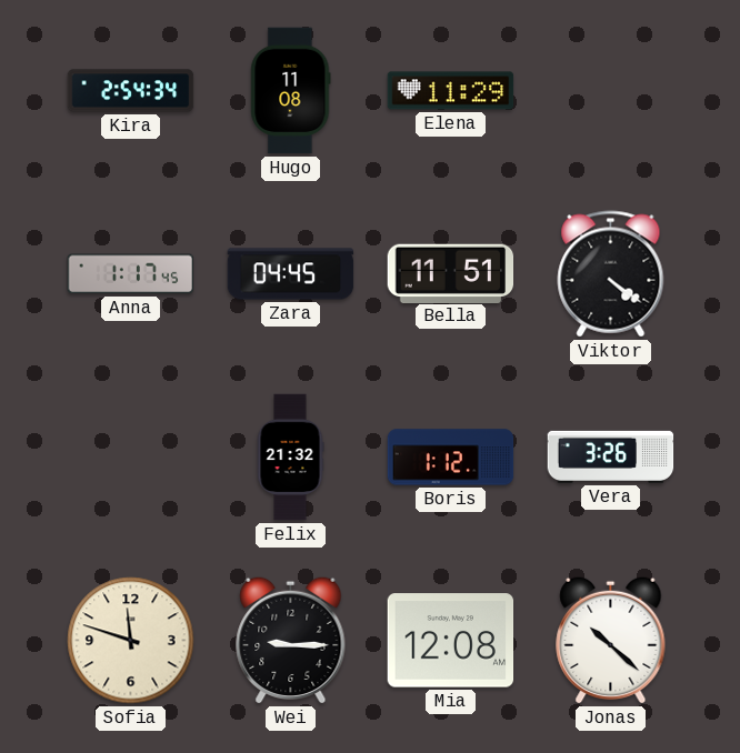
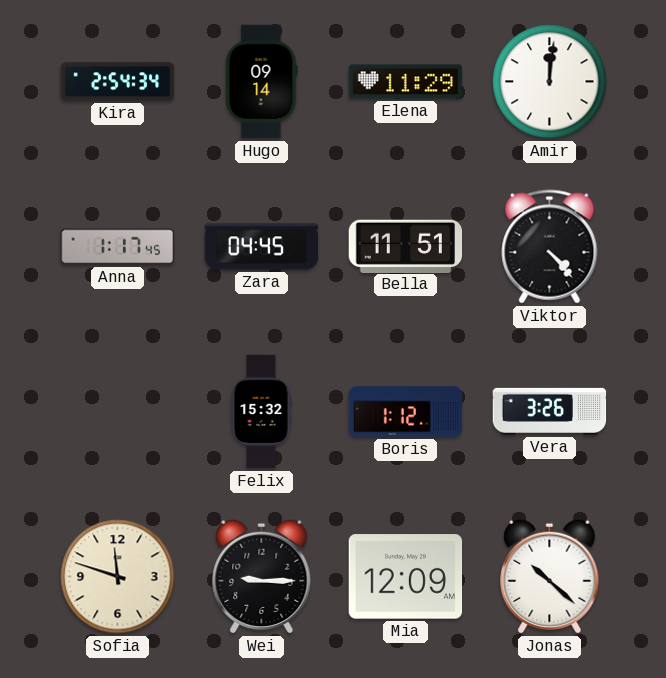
Hugo: 11:08 -> 09:14
Amir: none -> 12:01
Viktor: 4:21 -> 4:23
Felix: 21:32 -> 15:32
Mia: 12:08 -> 12:09
